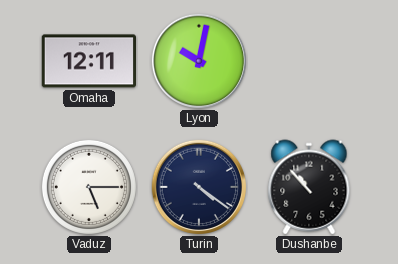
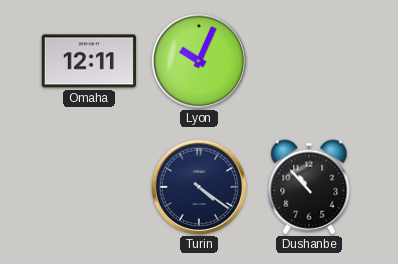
Lyon: 10:02 -> 10:04
Vaduz: 5:15 -> none
